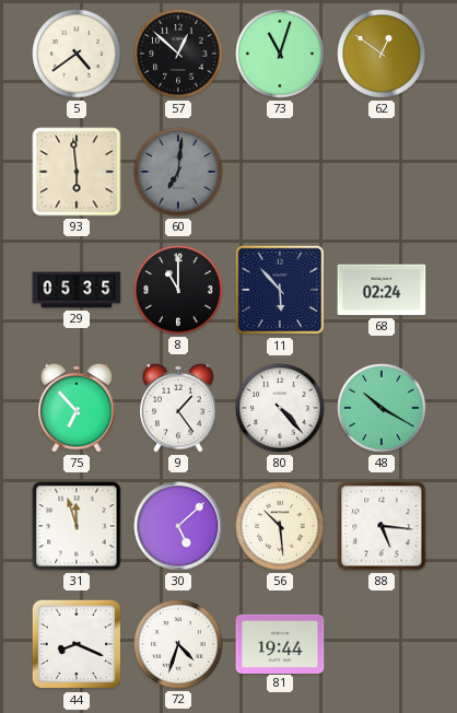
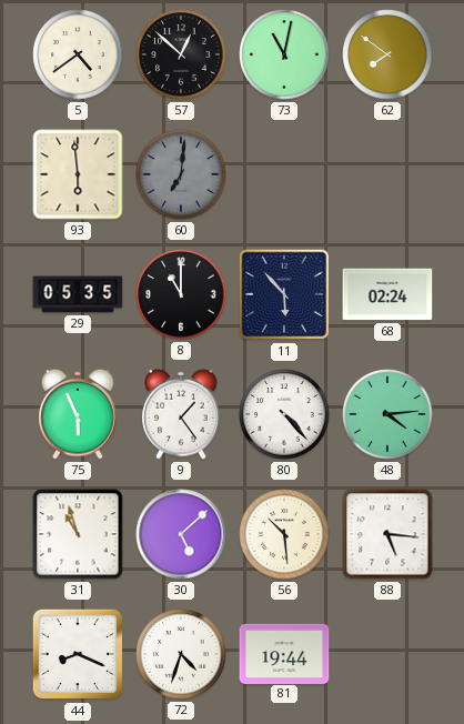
73: 11:03 -> 11:02
62: 12:51 -> 7:51
75: 6:53 -> 5:56
48: 10:20 -> 4:14
31: 11:57 -> 10:57
